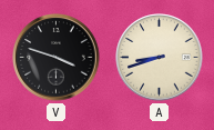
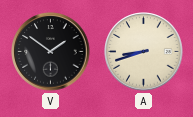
V: 3:48 -> 1:51
